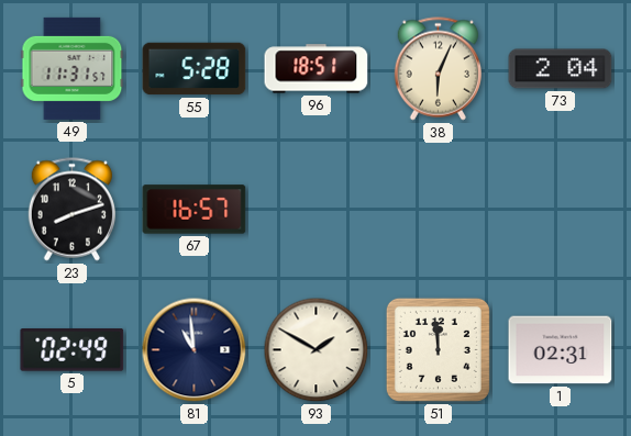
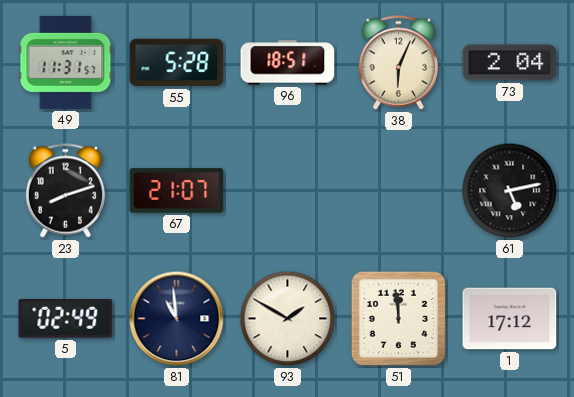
67: 16:57 -> 21:07
61: none -> 5:13
1: 02:31 -> 17:12
